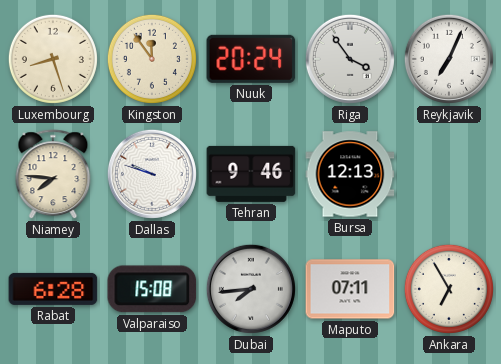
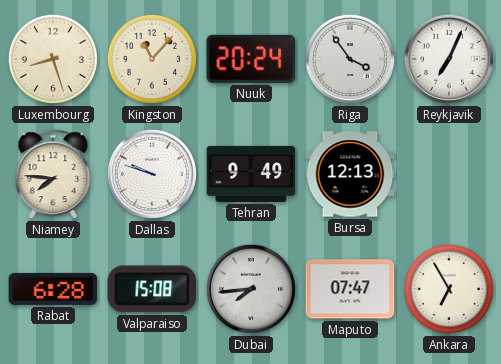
Kingston: 11:54 -> 11:07
Tehran: 9:46 -> 9:49
Maputo: 07:11 -> 07:47
